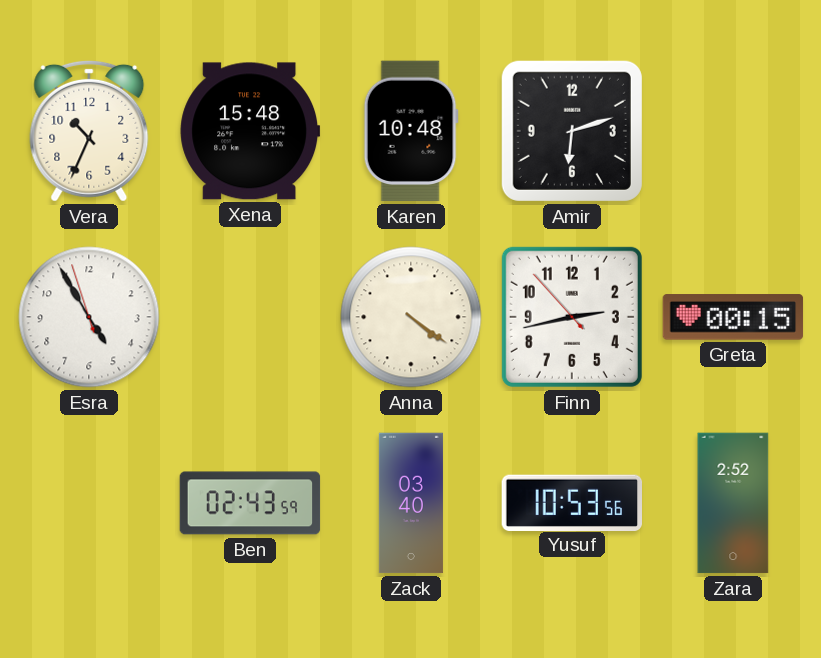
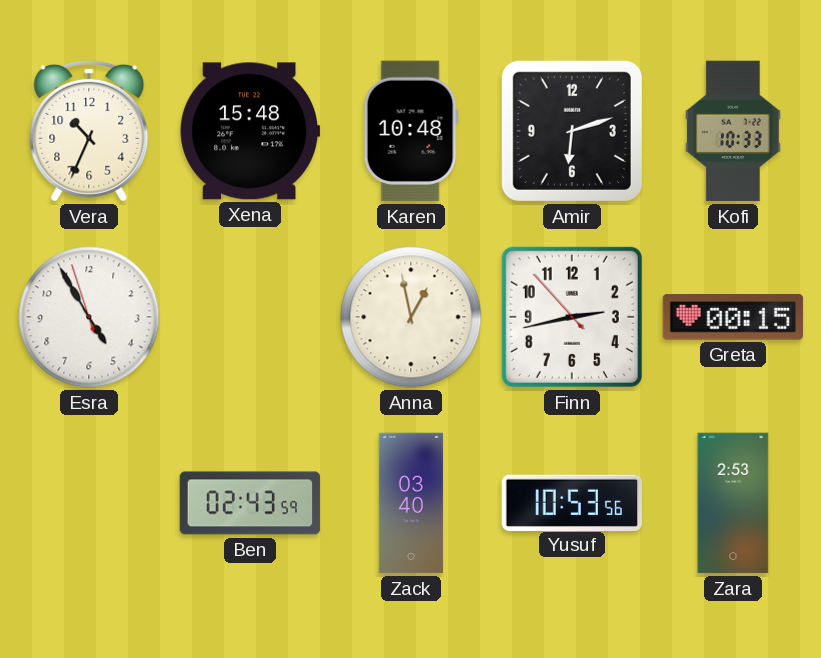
Kofi: none -> 10:33
Anna: 4:21 -> 12:58
Zara: 2:52 -> 2:53
